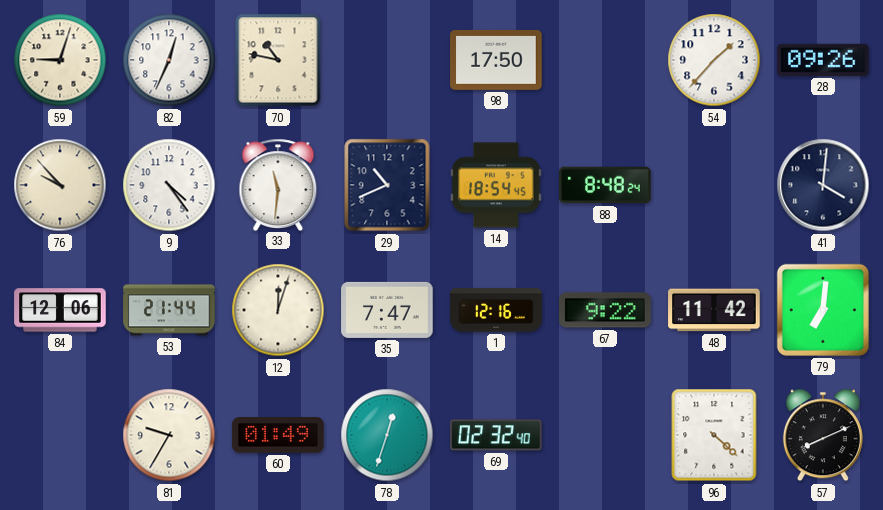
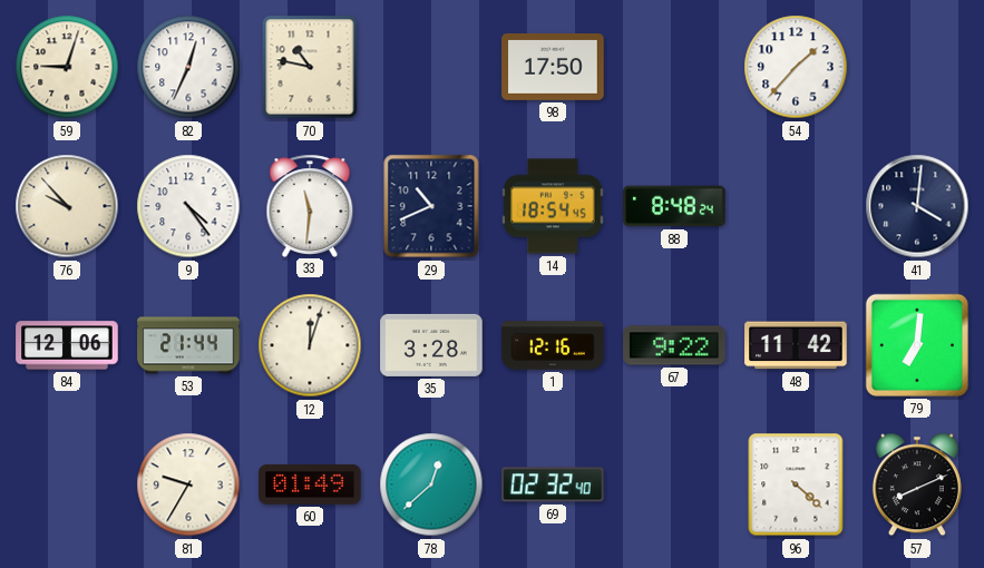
28: 09:26 -> none
35: 7:47 -> 3:28
78: 12:33 -> 12:38
